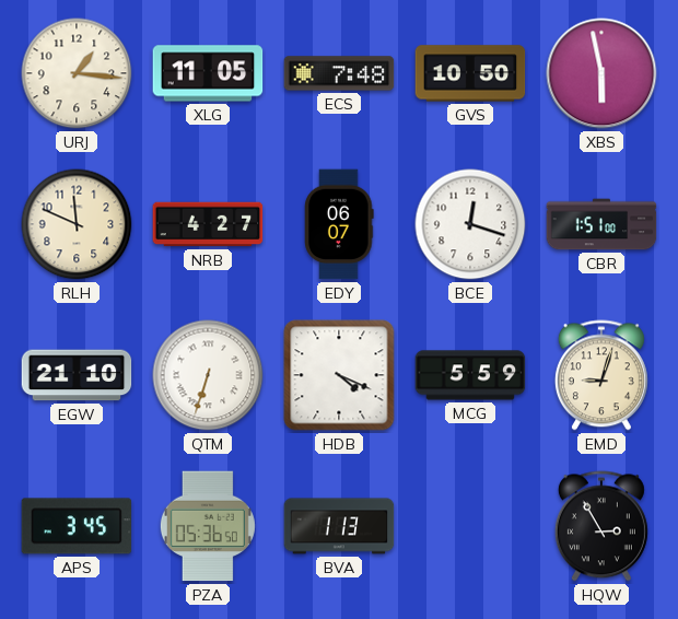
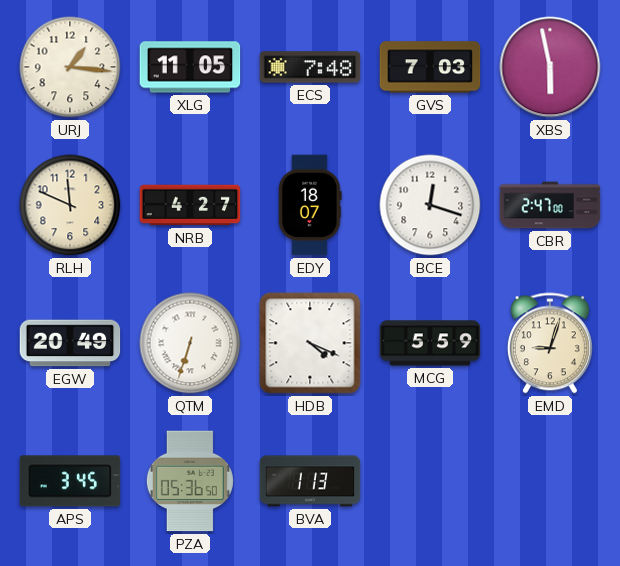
GVS: 10:50 -> 7:03
EDY: 06:07 -> 18:07
CBR: 1:51 -> 2:47
EGW: 21:10 -> 20:49
HQW: 2:55 -> none
